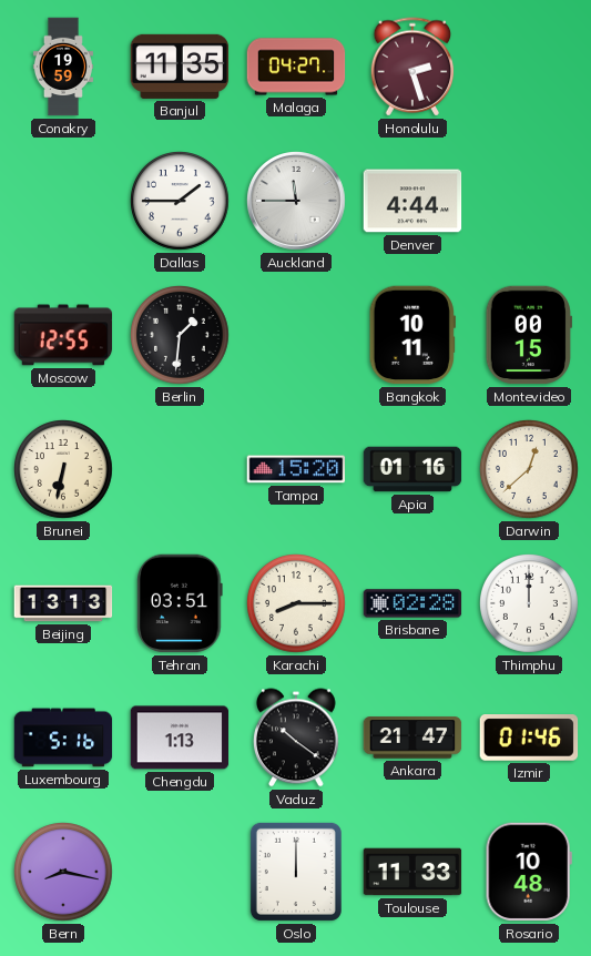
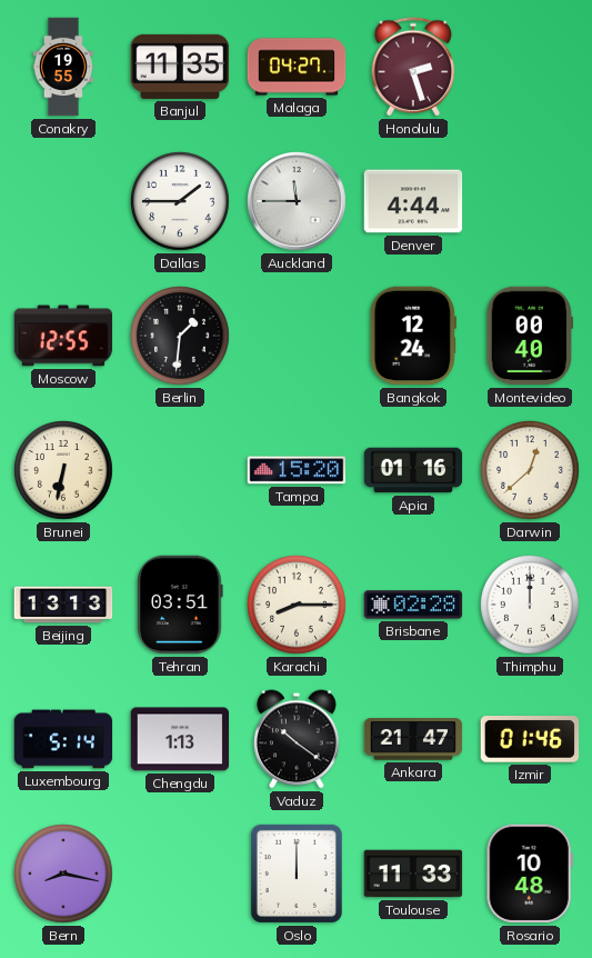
Conakry: 19:59 -> 19:55
Bangkok: 10:11 -> 12:24
Montevideo: 00:15 -> 00:40
Luxembourg: 5:16 -> 5:14
